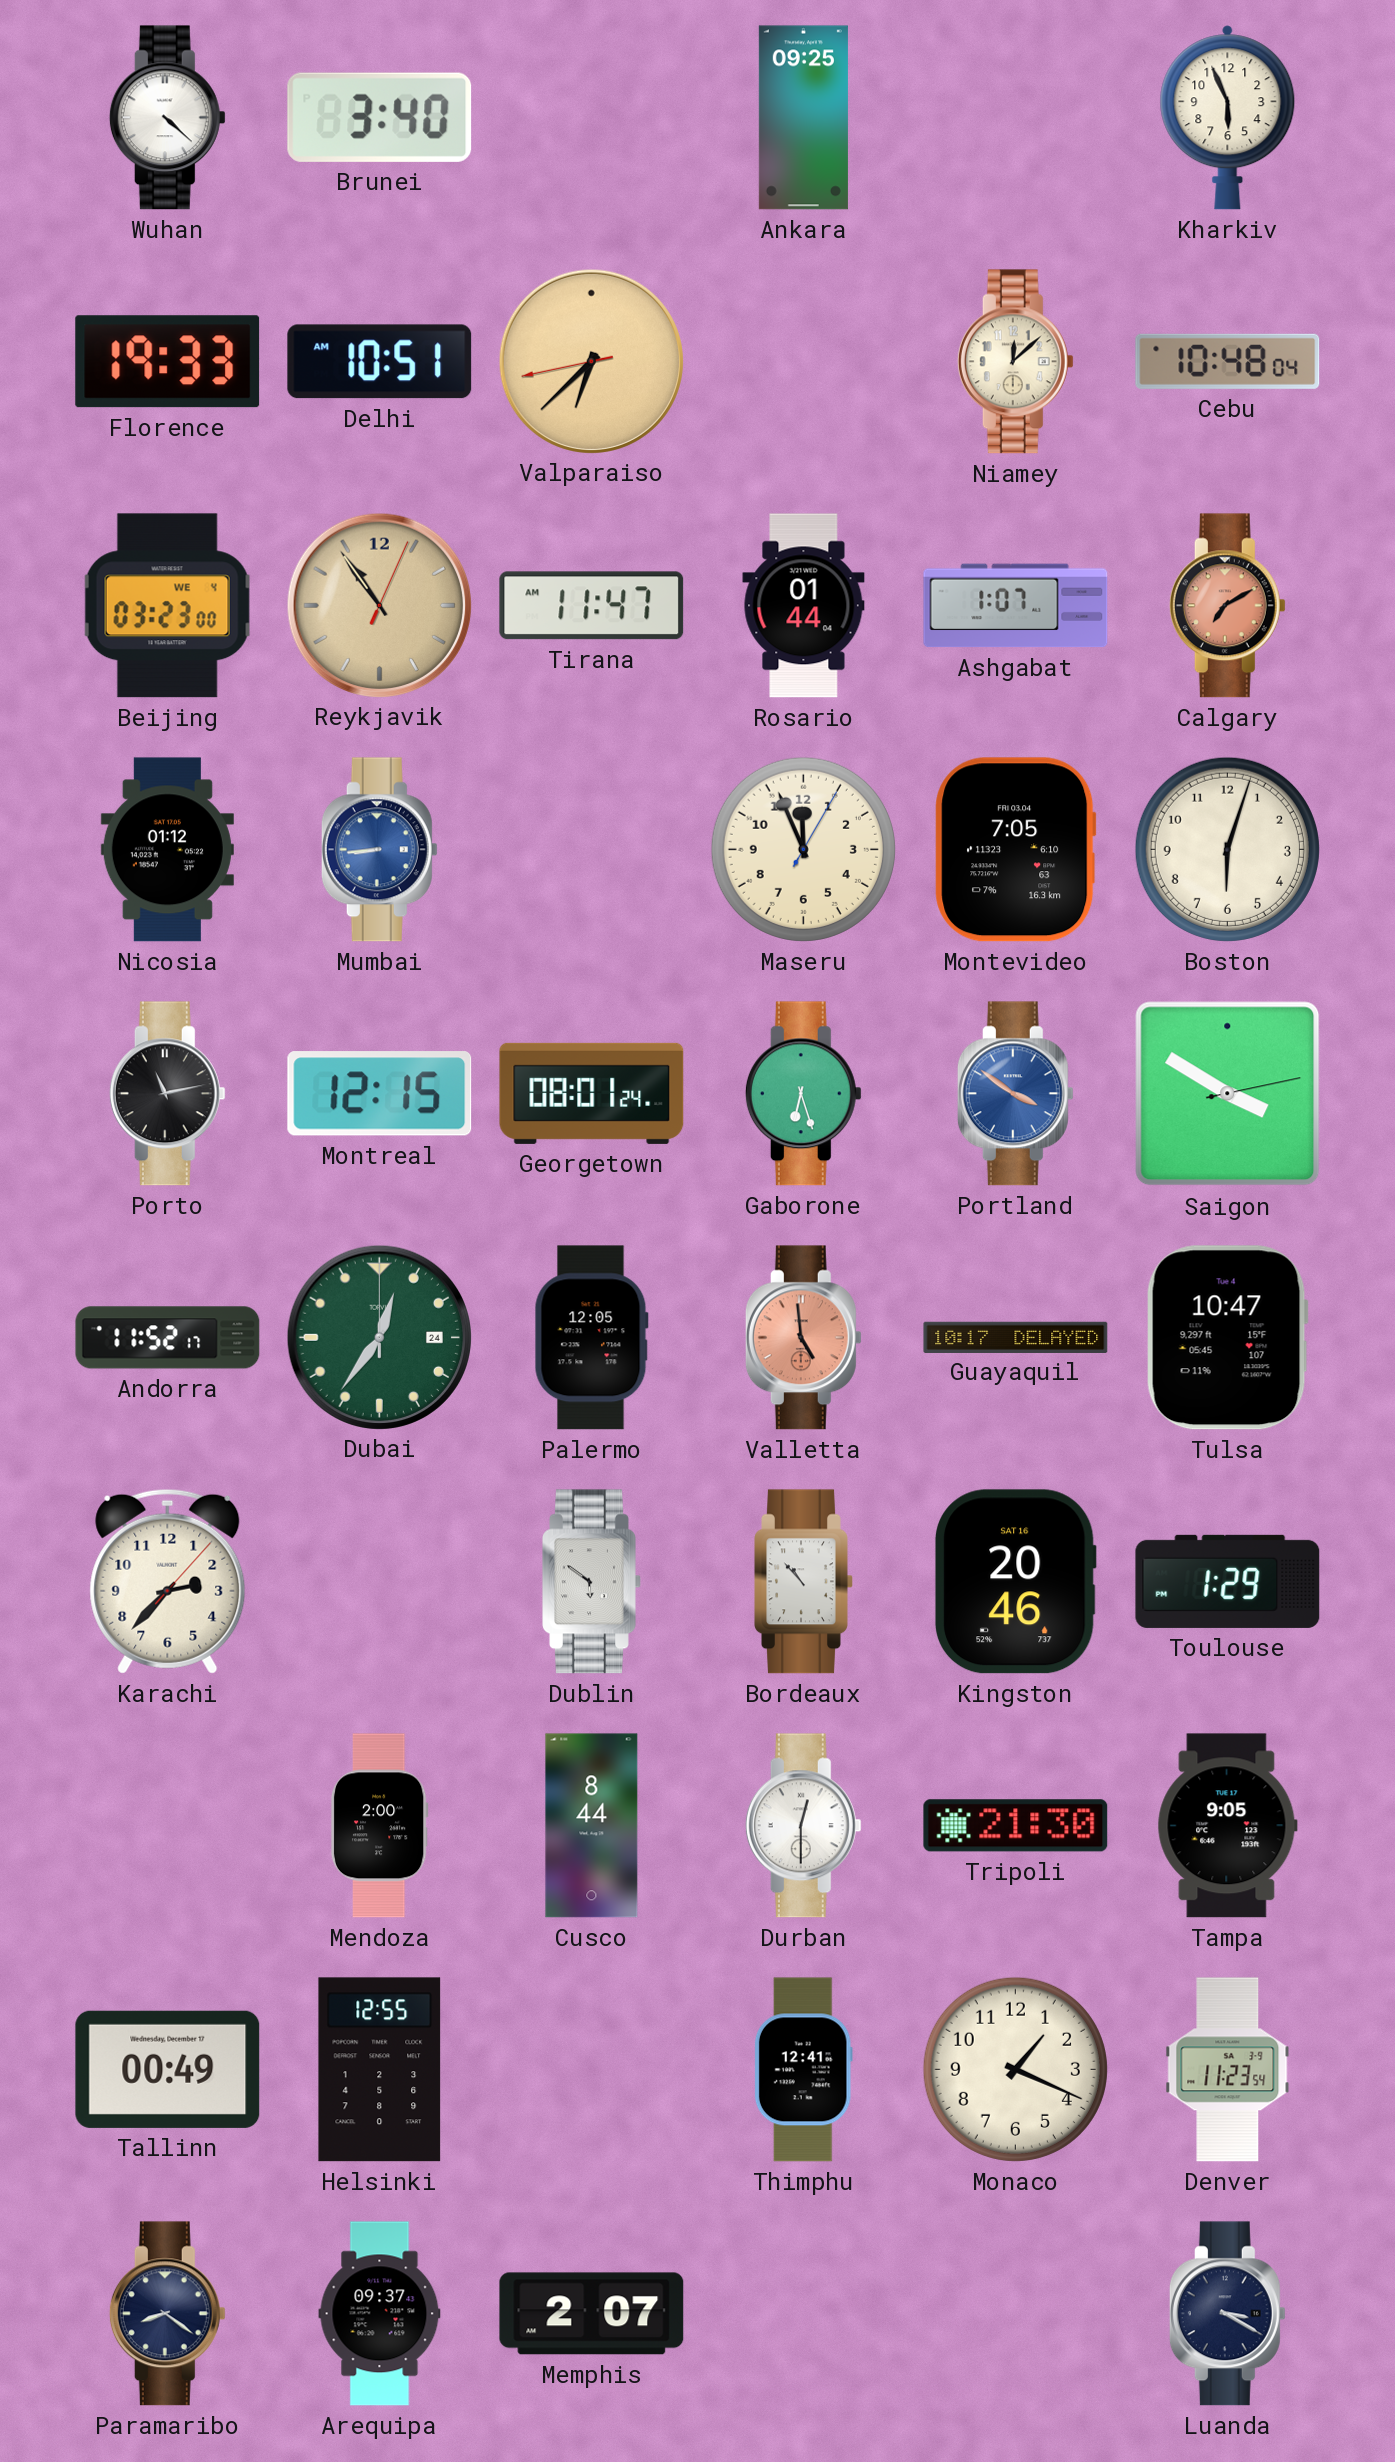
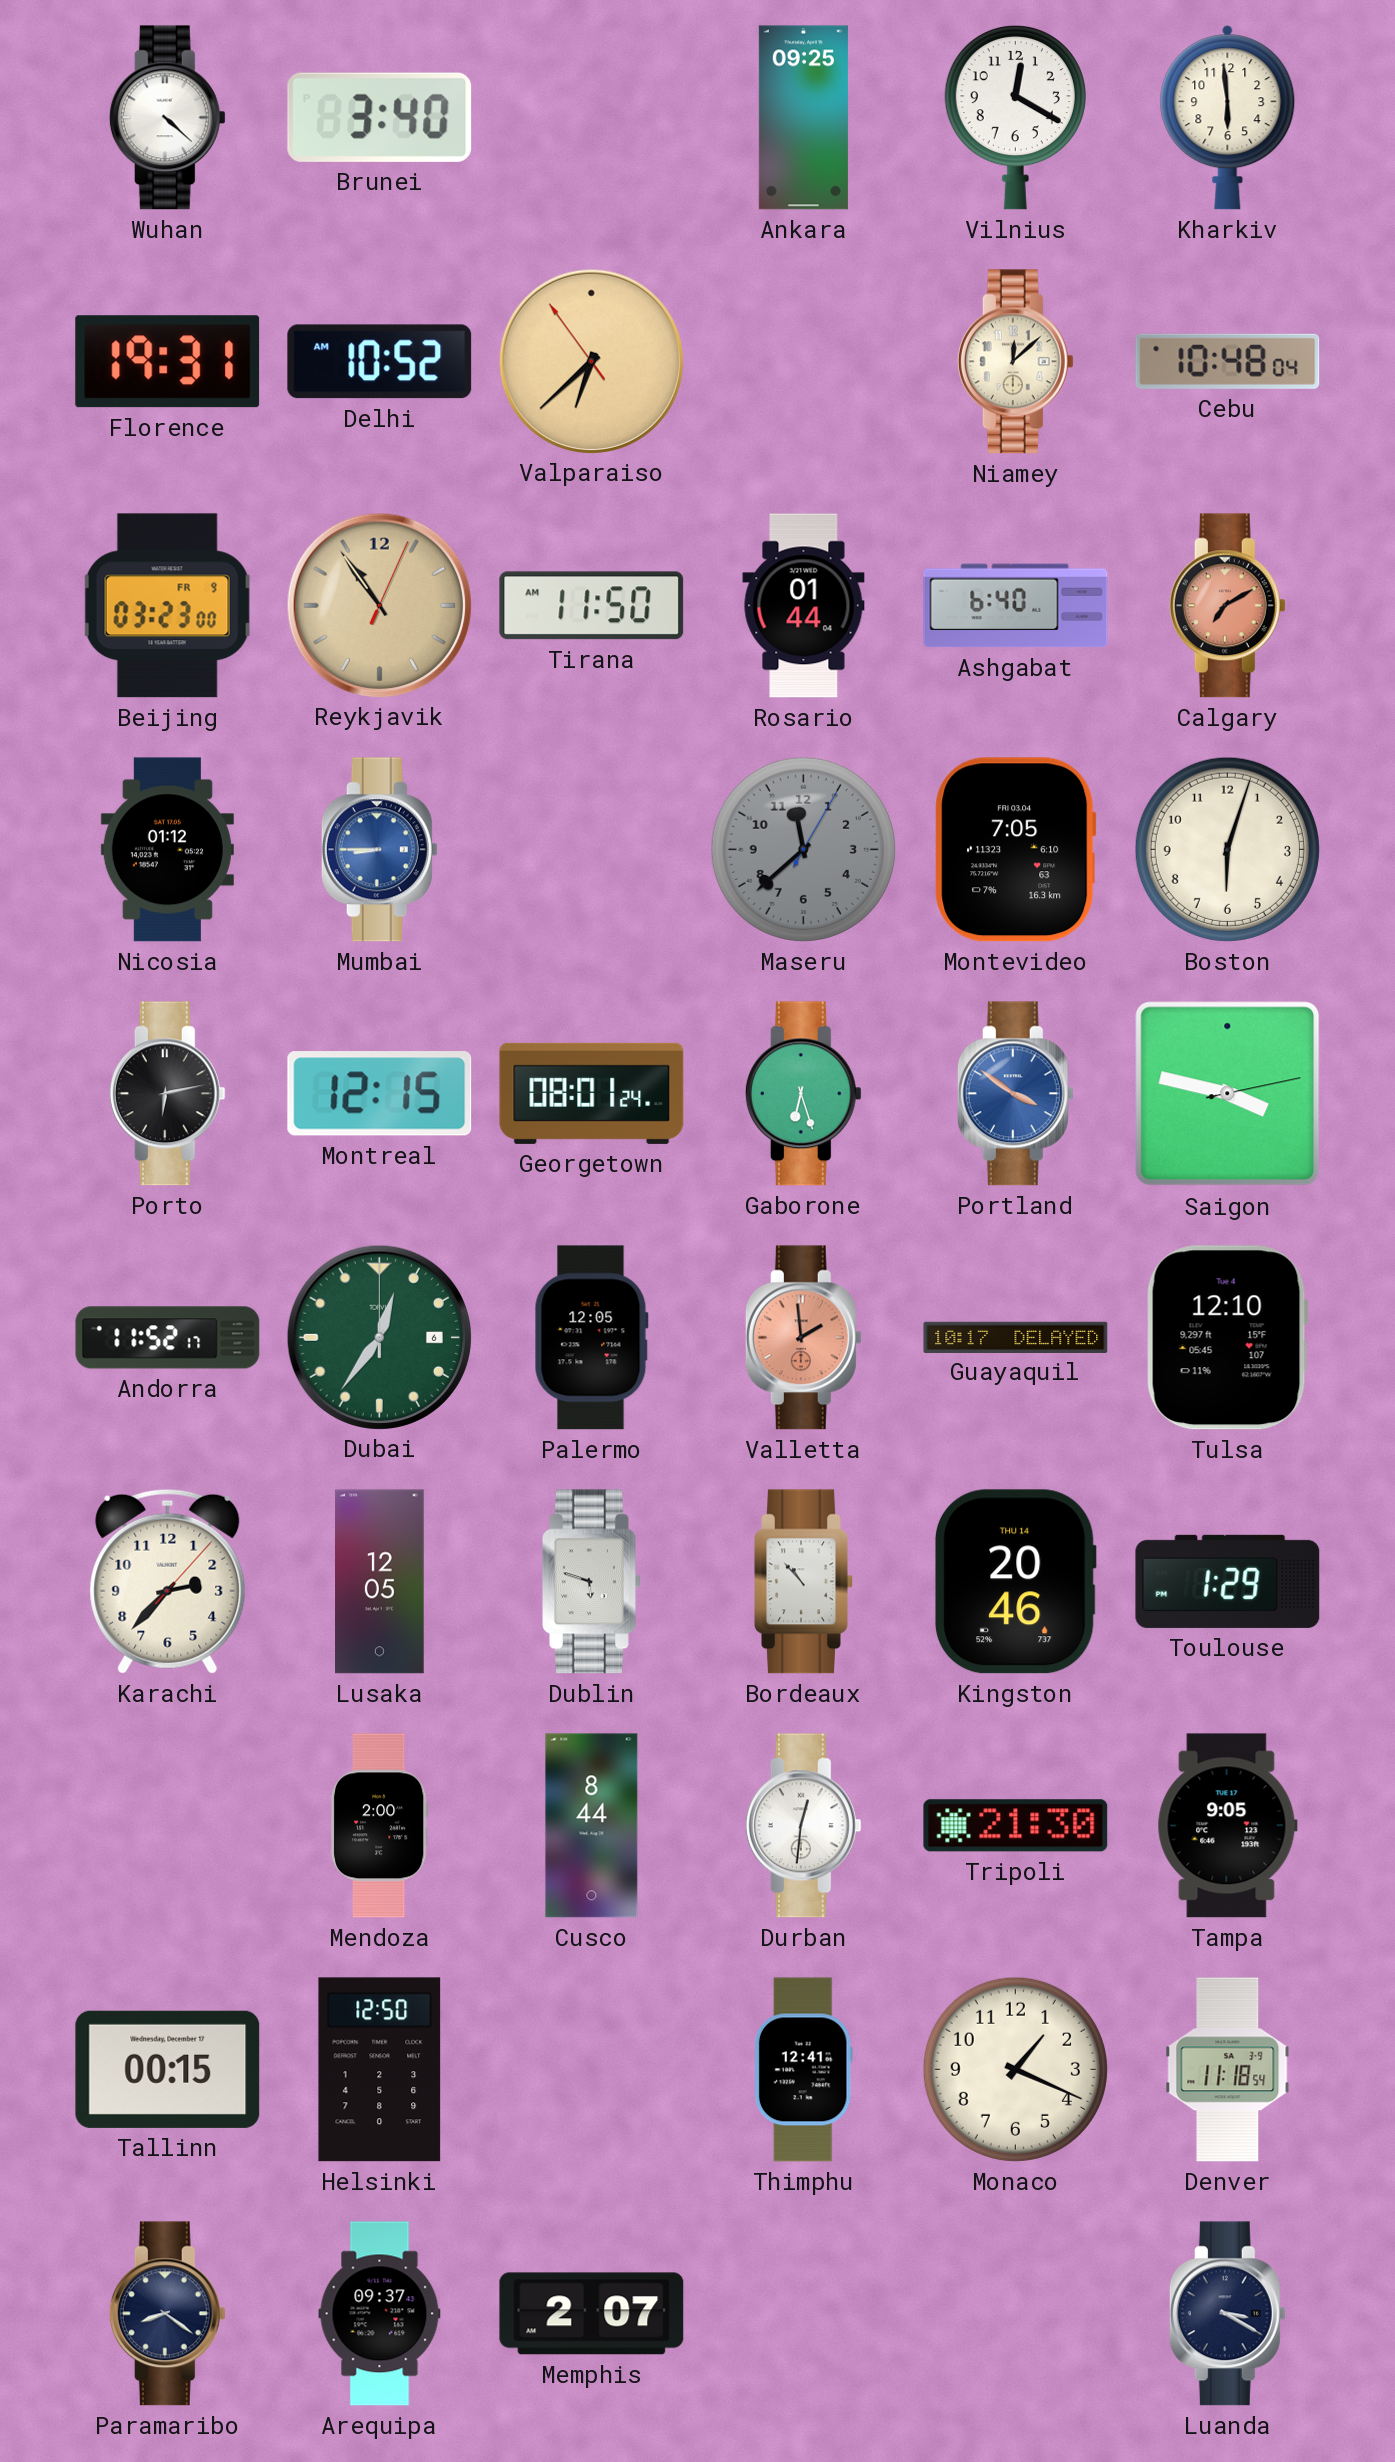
Vilnius: none -> 12:20
Kharkiv: 5:56 -> 5:59
Florence: 19:33 -> 19:31
Delhi: 10:51 -> 10:52
Valparaiso: 6:37:43 -> 6:37:54
Beijing date: WE 4 -> FR 9
Tirana: 11:47 -> 11:50
Ashgabat: 1:07 -> 6:40
Mumbai: 8:44 -> 8:45
Maseru: 11:56 -> 11:38
Maseru dial: cream -> grey
Porto: 11:13 -> 6:13
Saigon: 3:50 -> 3:47
Dubai date: 24 -> 6
Valletta: 4:59 -> 1:59
Tulsa: 10:47 -> 12:10
Lusaka: none -> 12:05
Dublin: 5:51 -> 5:48
Kingston date: SAT 16 -> THU 14
Durban: 12:30 -> 12:31
Tallinn: 00:49 -> 00:15
Helsinki: 12:55 -> 12:50
Denver: 11:23 -> 11:18
